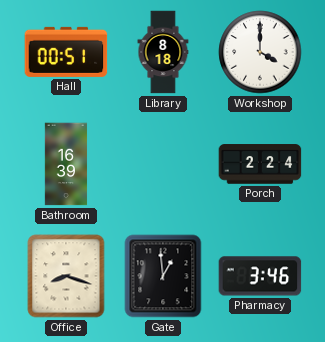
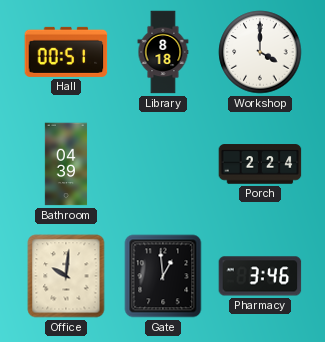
Bathroom: 16:39 -> 04:39
Office: 8:18 -> 10:01
